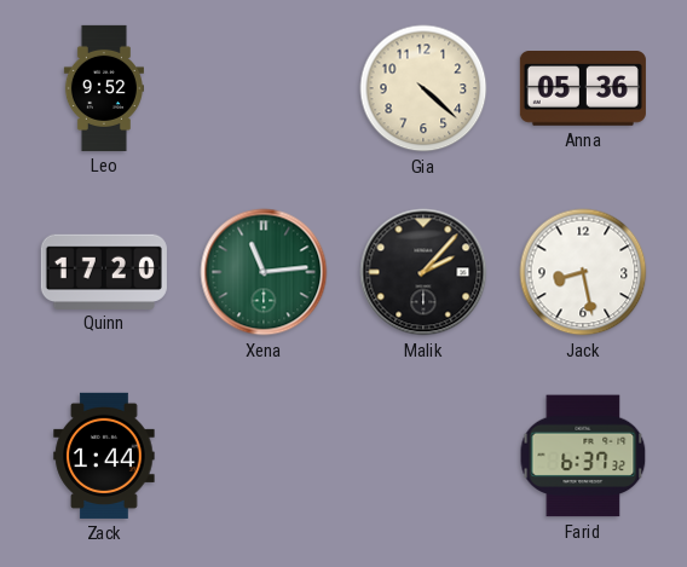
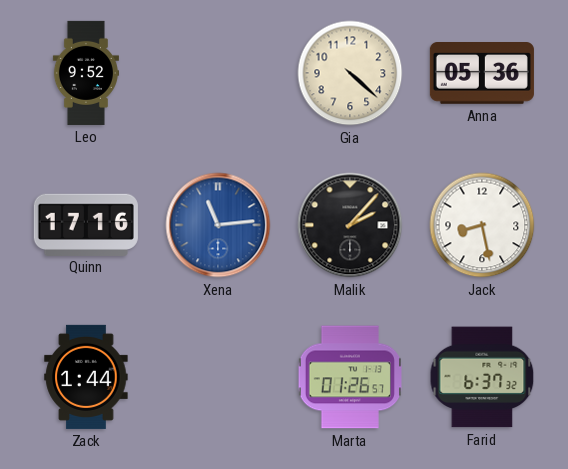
Quinn: 17:20 -> 17:16
Xena dial: green -> blue
Marta: none -> 01:26
